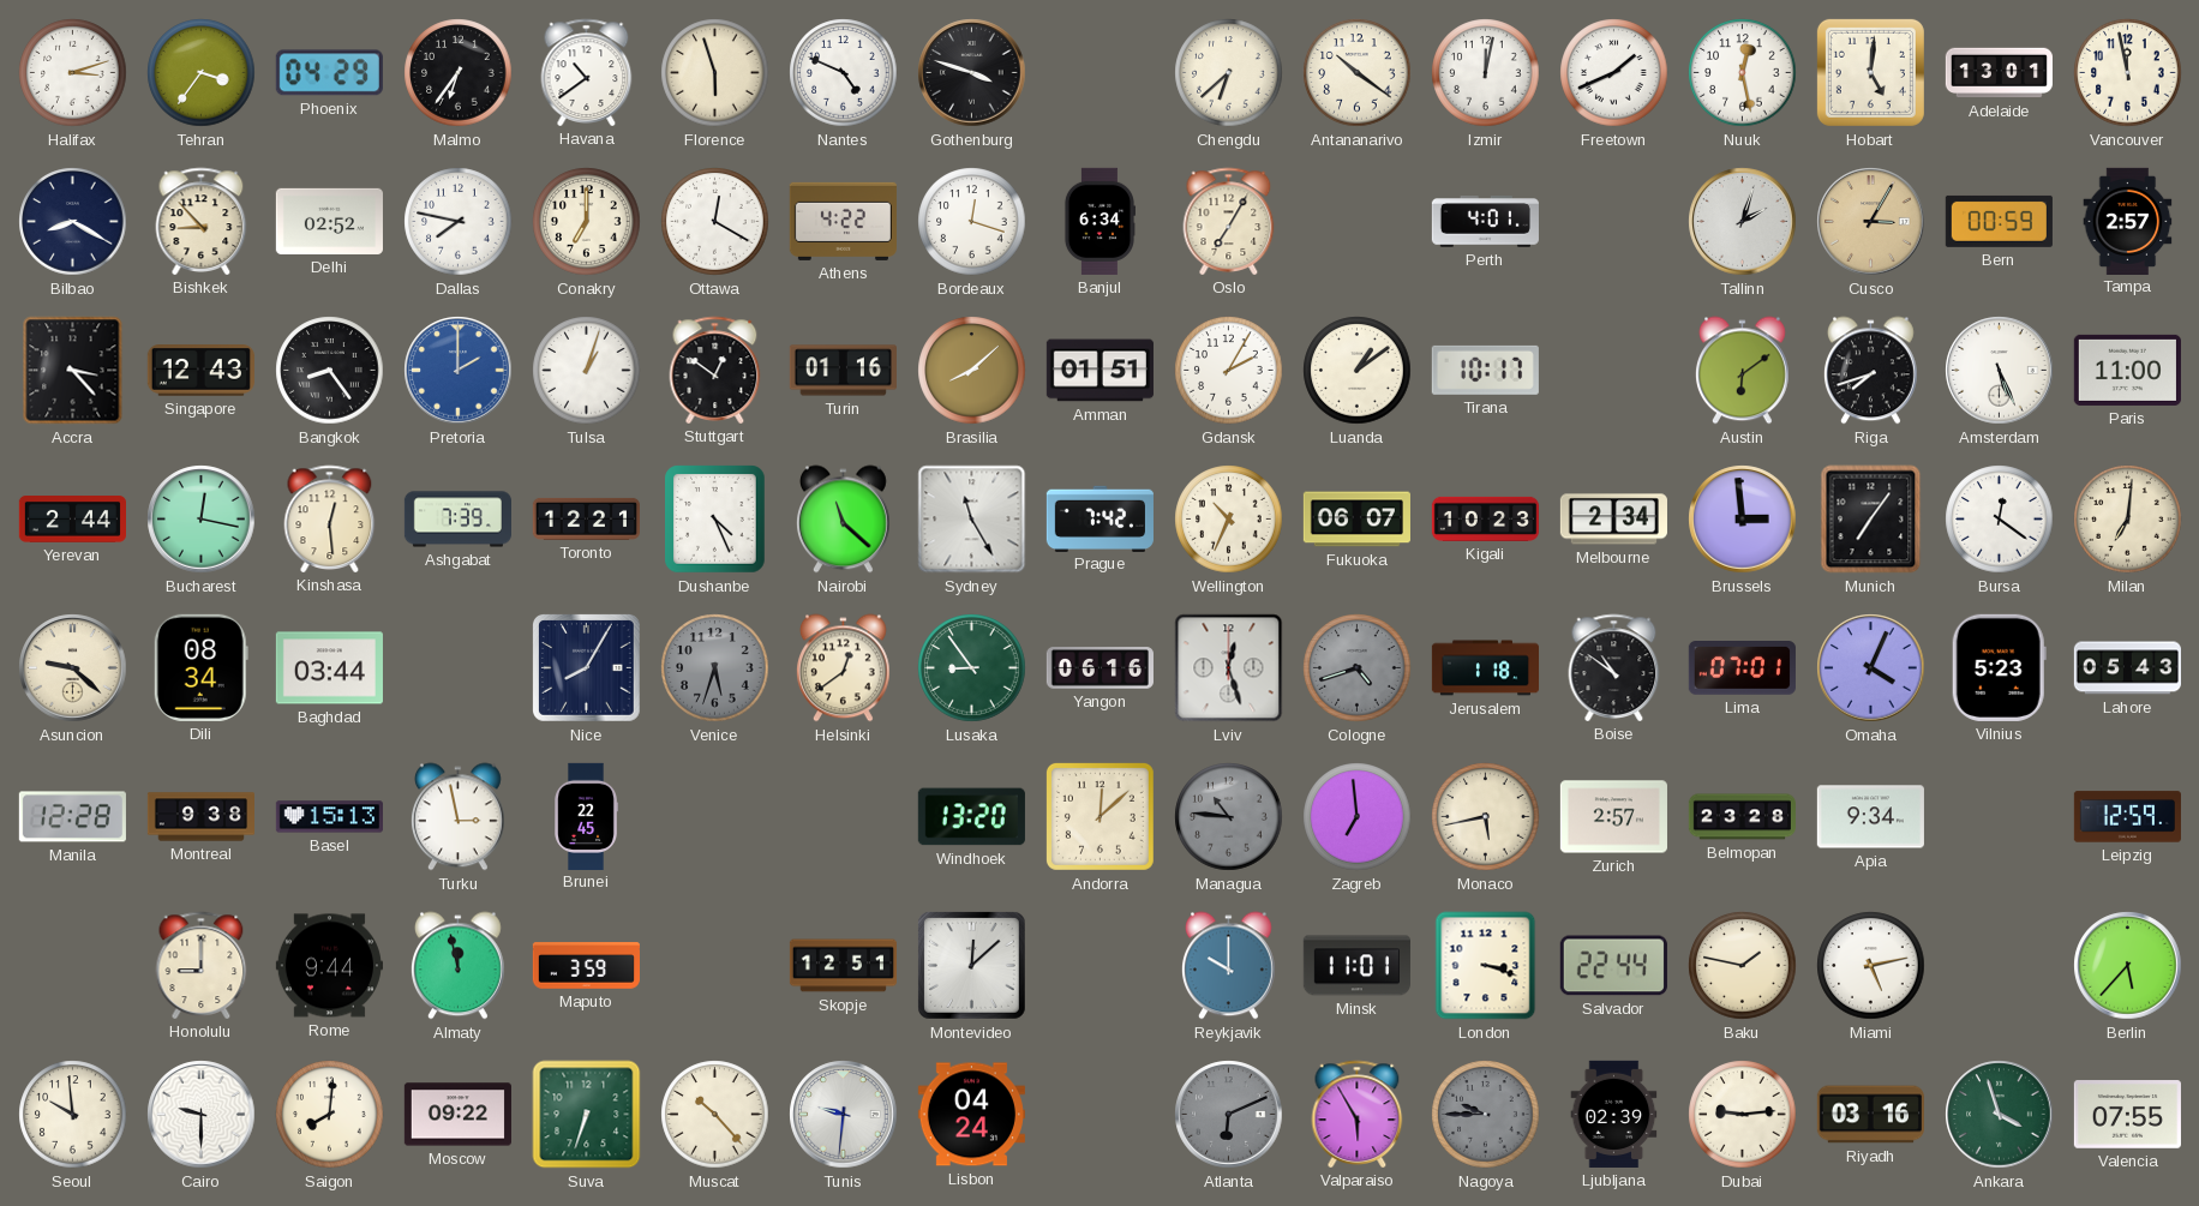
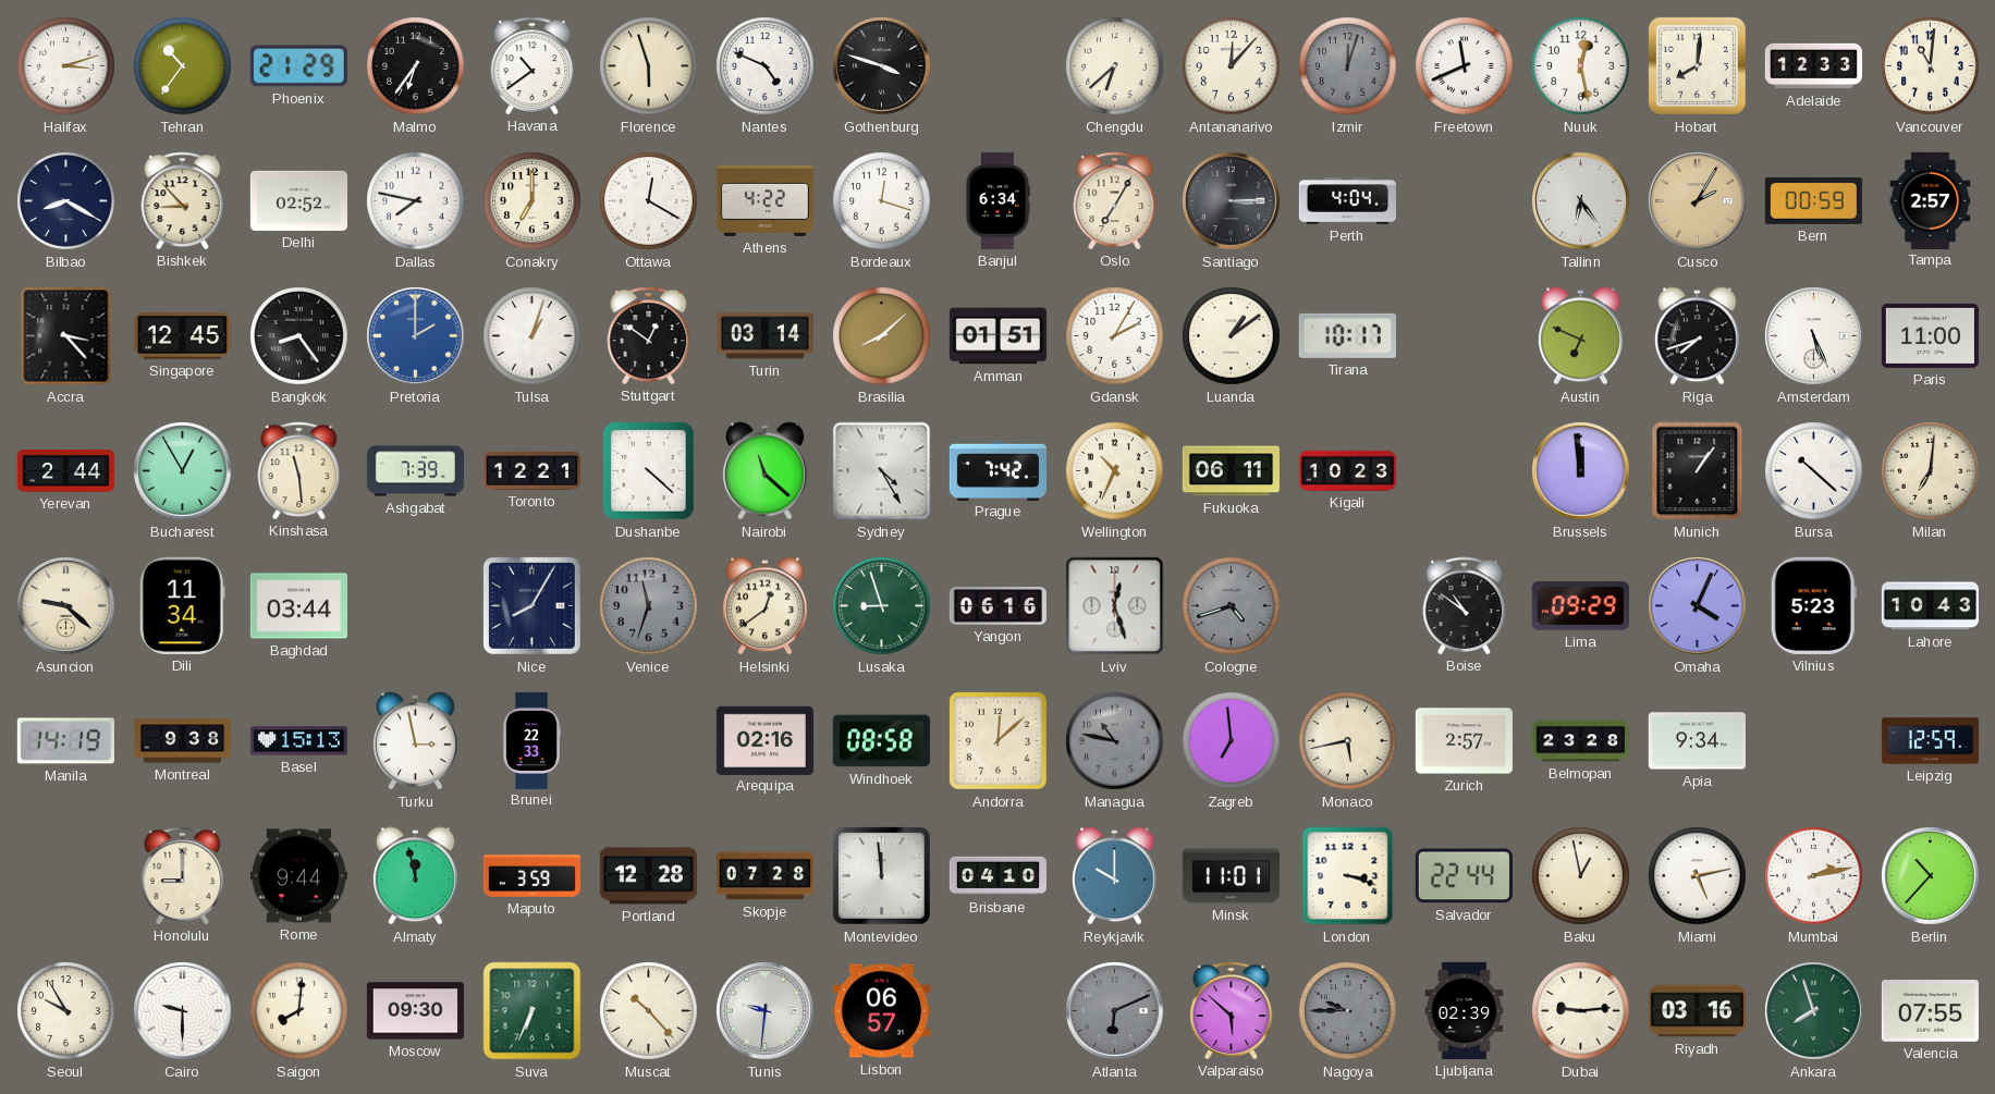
Tehran: 3:36 -> 10:36
Phoenix: 04:29 -> 21:29
Antananarivo: 10:21 -> 12:07
Izmir: 12:02 -> 12:03
Izmir dial: white -> grey
Freetown: 1:41 -> 11:41
Hobart: 5:01 -> 8:01
Adelaide: 13:01 -> 12:33
Vancouver: 11:58 -> 11:01
Santiago: none -> 3:15
Perth: 4:01 -> 4:04
Tallinn: 2:03 -> 6:24
Cusco: 3:05 -> 2:05
Singapore: 12:43 -> 12:45
Turin: 01:16 -> 03:14
Austin: 6:09 -> 6:49
Bucharest: 12:17 -> 12:55
Kinshasa: 12:29 -> 11:29
Dushanbe: 4:26 -> 4:22
Sydney: 11:25 -> 4:25
Fukuoka: 06:07 -> 06:11
Melbourne: 2:34 -> none
Brussels: 2:59 -> 11:59
Munich: 7:06 -> 1:06
Bursa: 12:21 -> 10:22
Dili: 08:34 -> 11:34
Venice: 5:33 -> 11:33
Lusaka: 8:54 -> 8:57
Jerusalem: 1:18 -> none
Lima: 07:01 -> 09:29
Lahore: 05:43 -> 10:43
Manila: 12:28 -> 14:19
Brunei: 22:45 -> 22:33
Arequipa: none -> 02:16
Windhoek: 13:20 -> 08:58
Managua: 10:46 -> 10:47
Portland: none -> 12:28
Skopje: 12:51 -> 07:28
Montevideo: 12:08 -> 11:59
Brisbane: none -> 04:10
Baku: 1:47 -> 12:58
Mumbai: none -> 2:13
Berlin: 5:37 -> 10:37
Seoul: 9:59 -> 9:55
Moscow: 09:22 -> 09:30
Suva: 6:33 -> 6:34
Lisbon: 04:24 -> 06:57
Valparaiso: 5:55 -> 5:52
Ankara: 3:57 -> 7:57
